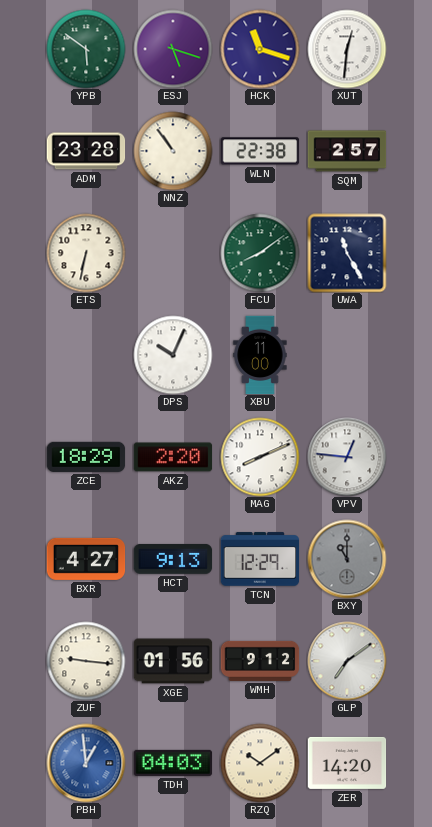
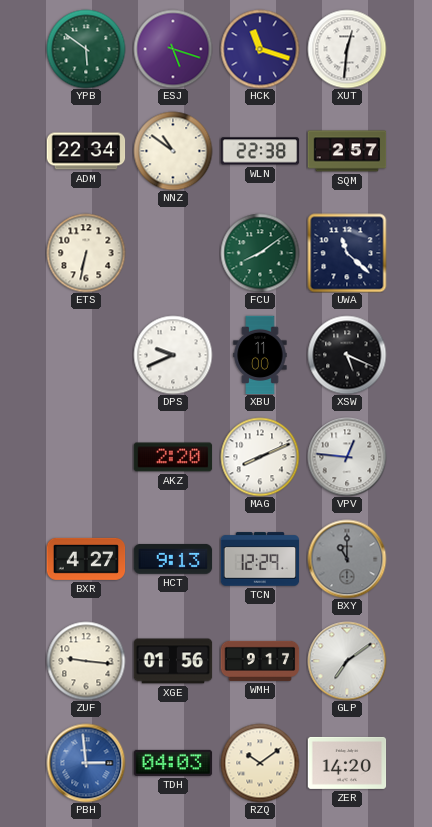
ADM: 23:28 -> 22:34
NNZ: 10:54 -> 10:51
UWA: 11:25 -> 11:22
DPS: 10:04 -> 9:41
XSW: none -> 5:19
ZCE: 18:29 -> none
WMH: 9:12 -> 9:17
PBH: 12:59 -> 2:59
